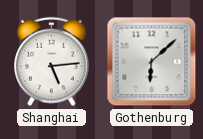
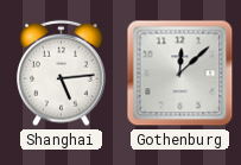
Gothenburg: 6:08 -> 12:08
